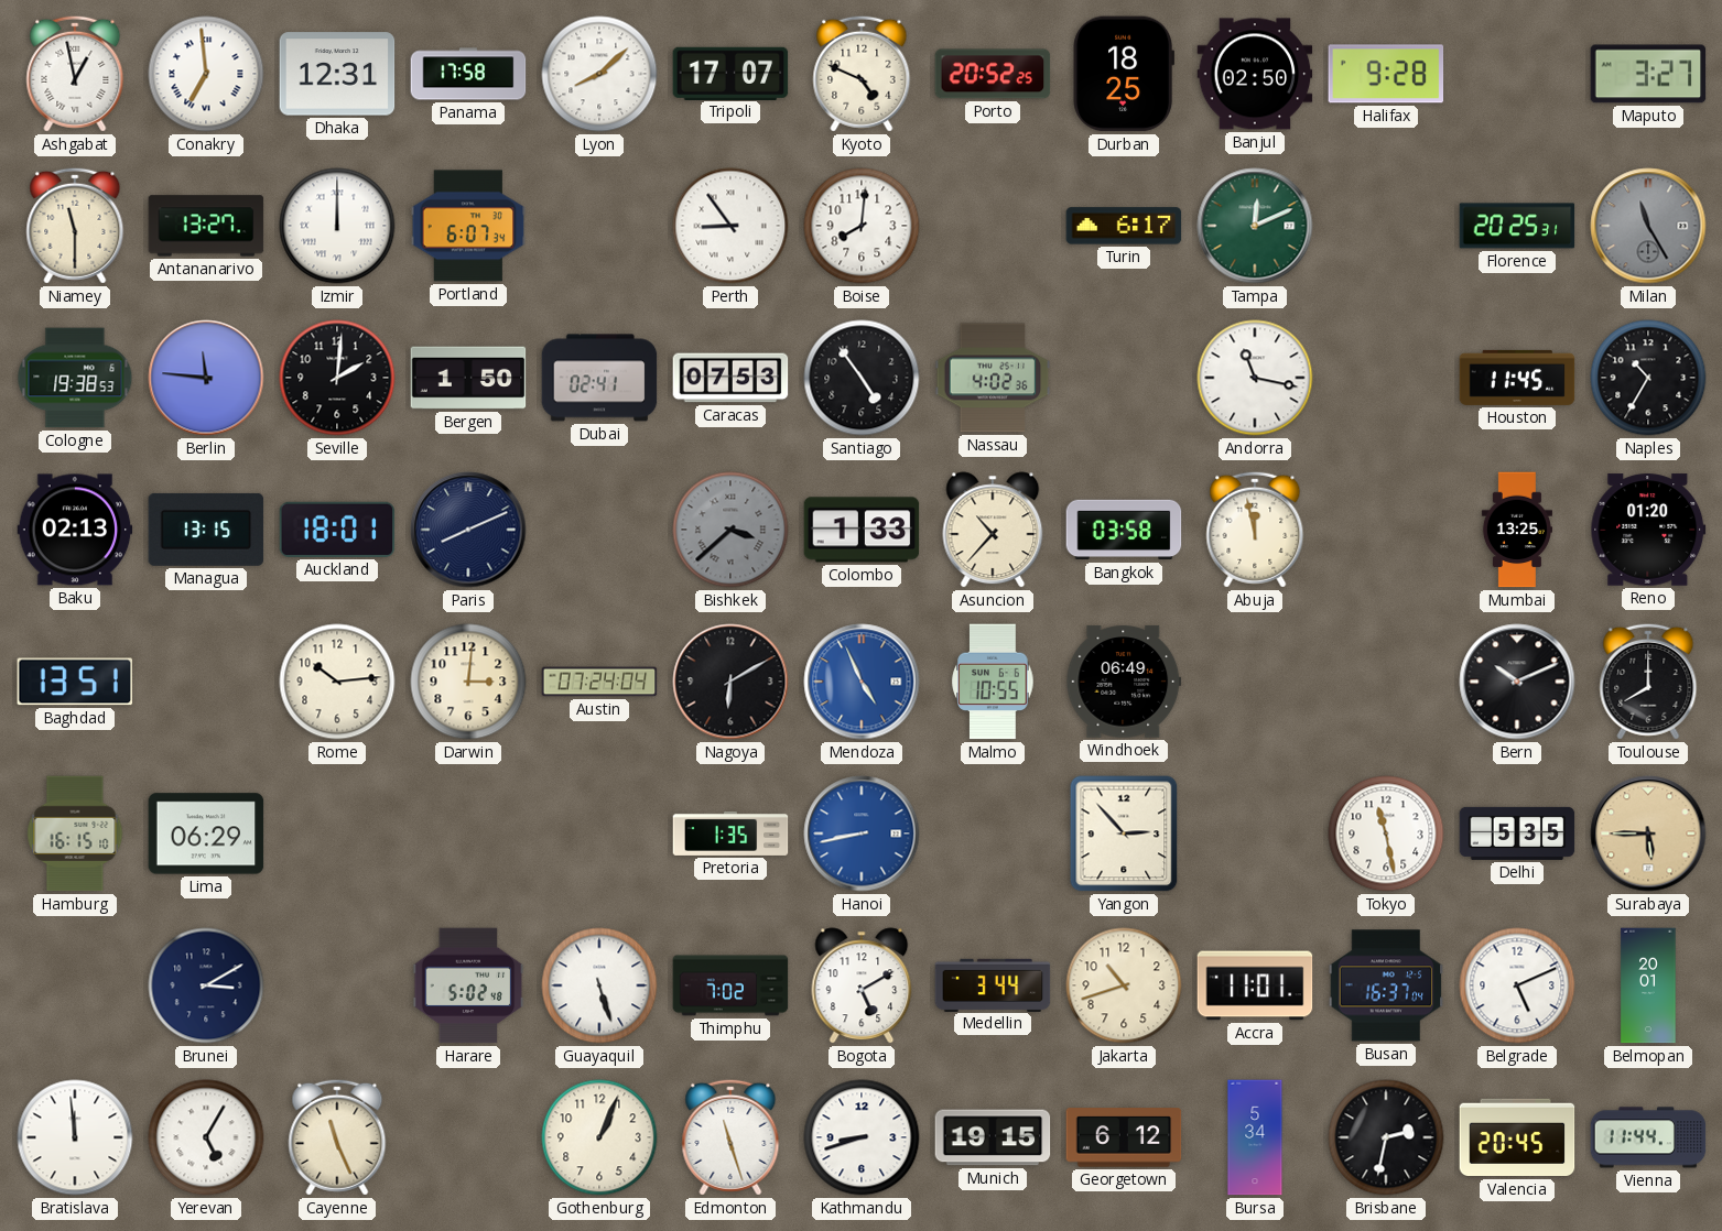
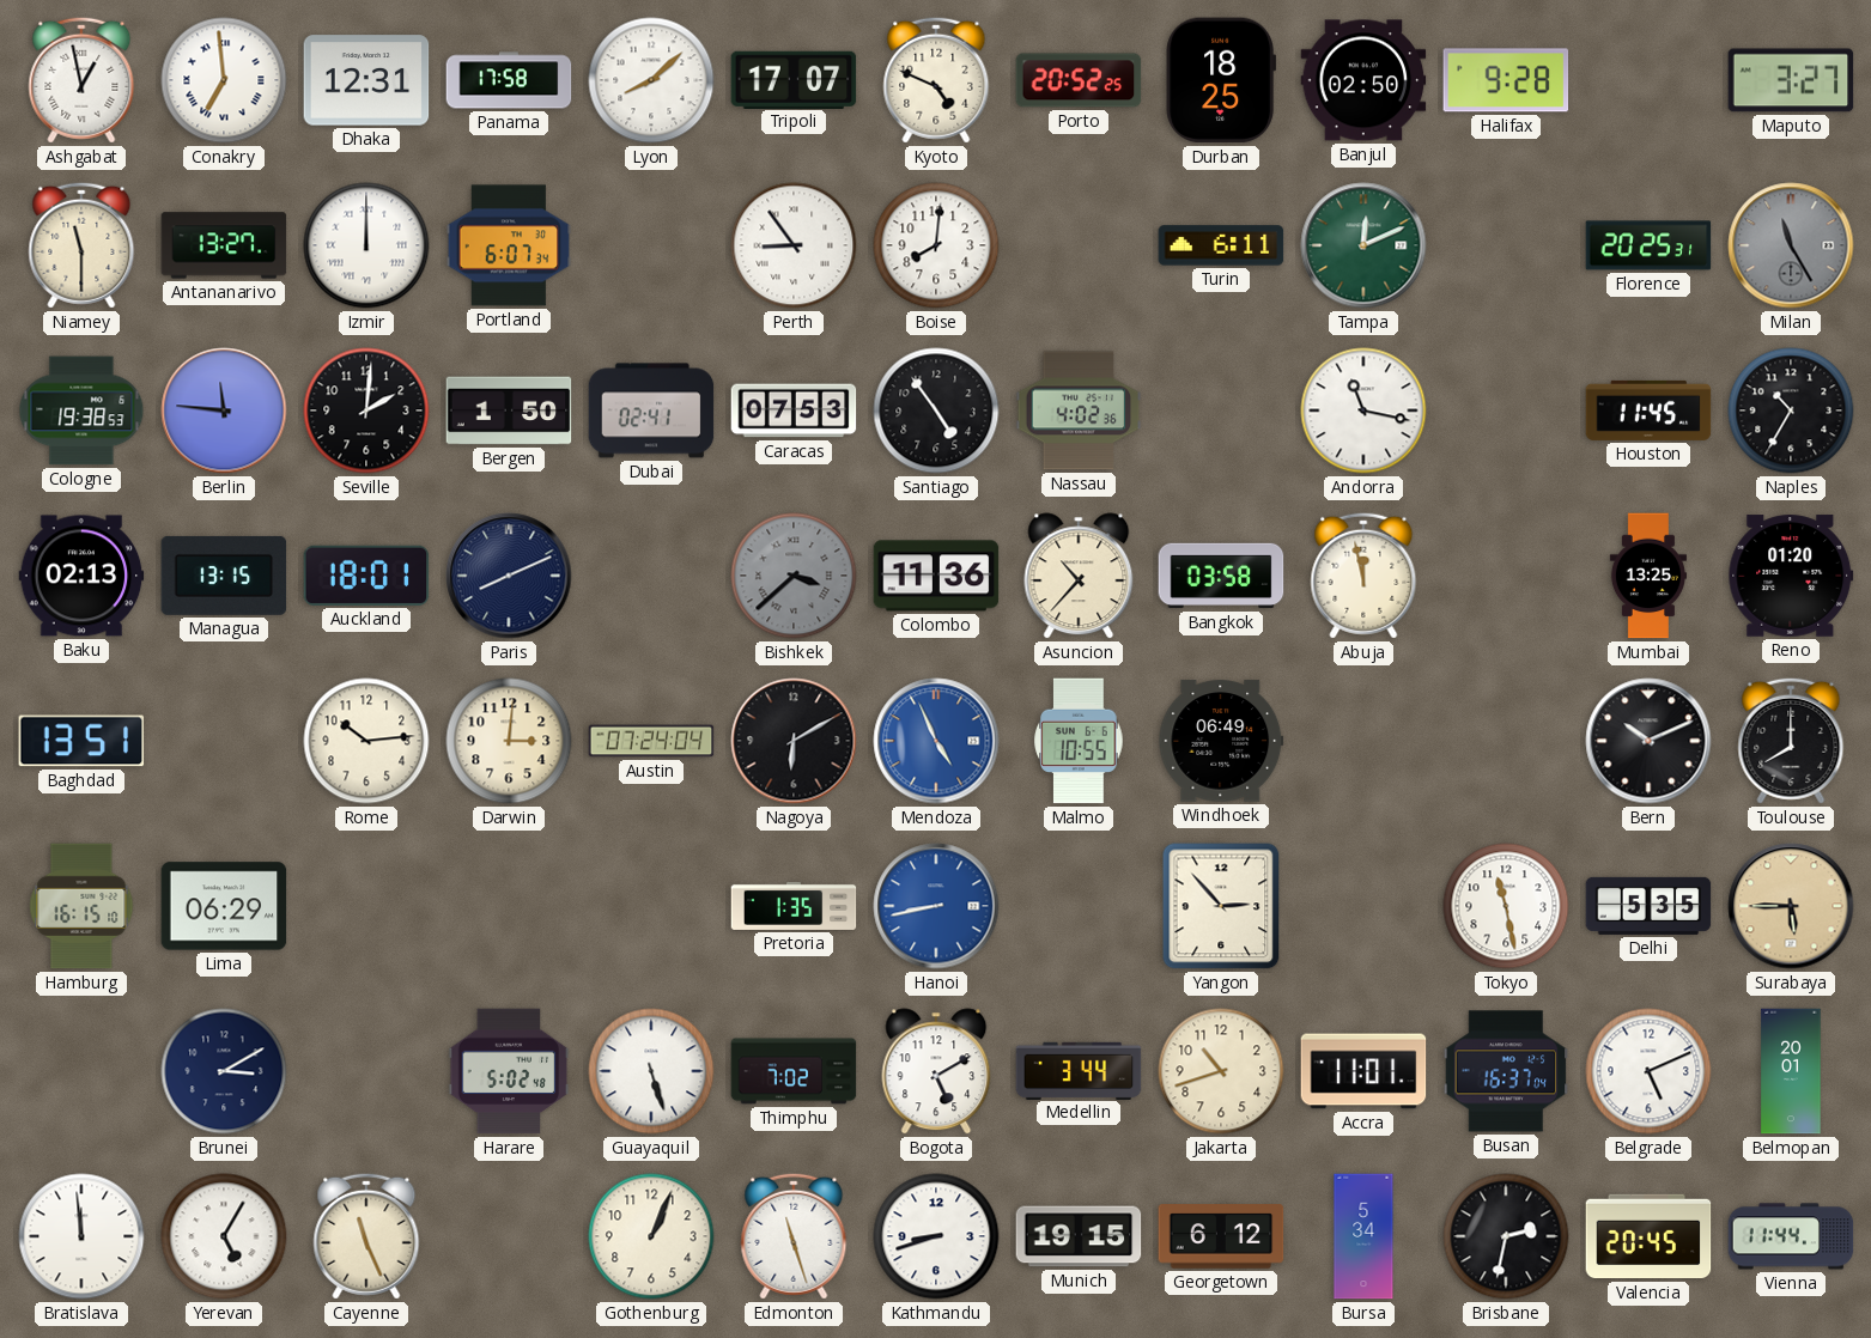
Turin: 6:17 -> 6:11
Colombo: 1:33 -> 11:36
